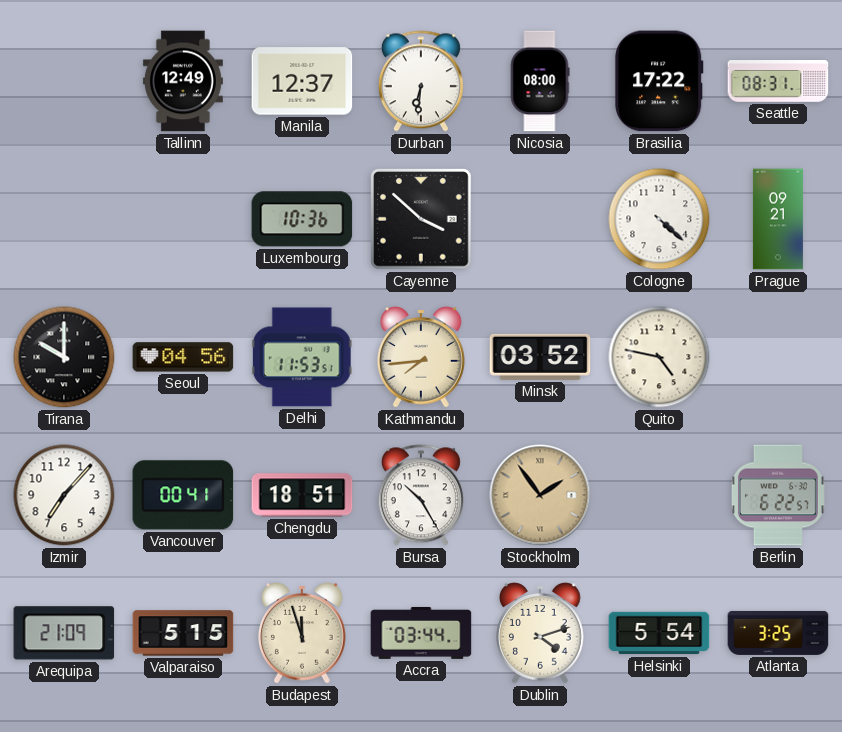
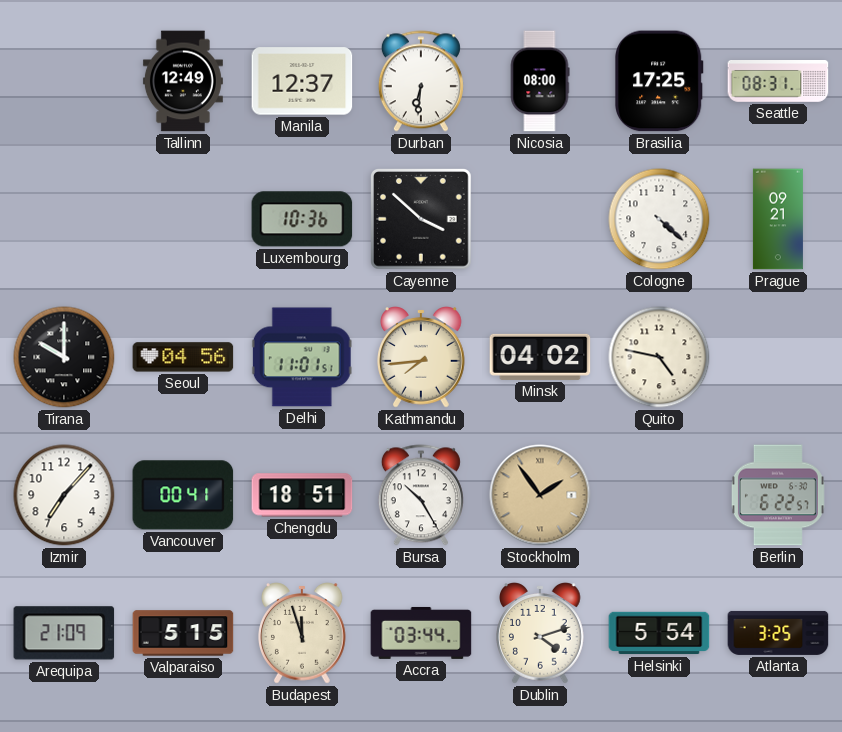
Brasilia: 17:22 -> 17:25
Delhi: 11:53 -> 11:01
Minsk: 03:52 -> 04:02
